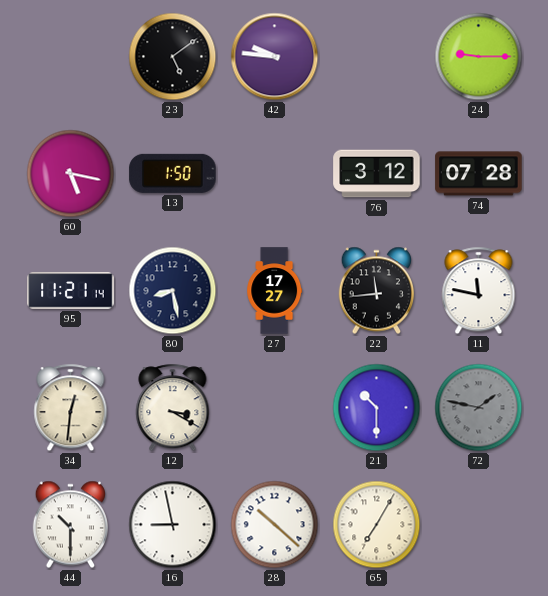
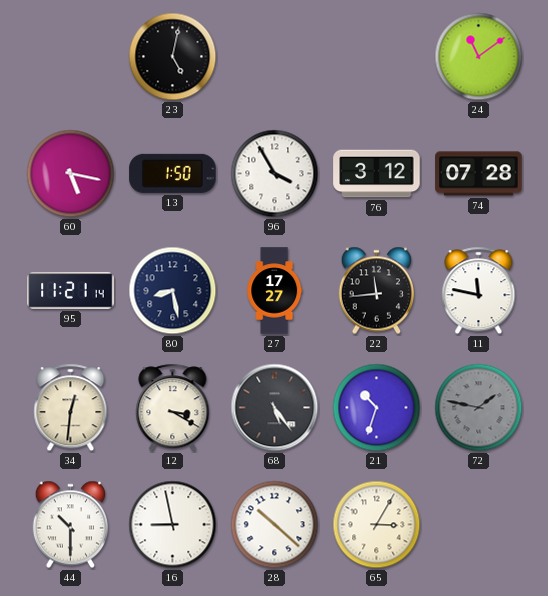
23: 5:09 -> 5:02
42: 9:46 -> none
24: 9:15 -> 11:09
96: none -> 3:55
68: none -> 5:24
21: 10:30 -> 10:33
65: 7:05 -> 3:05
